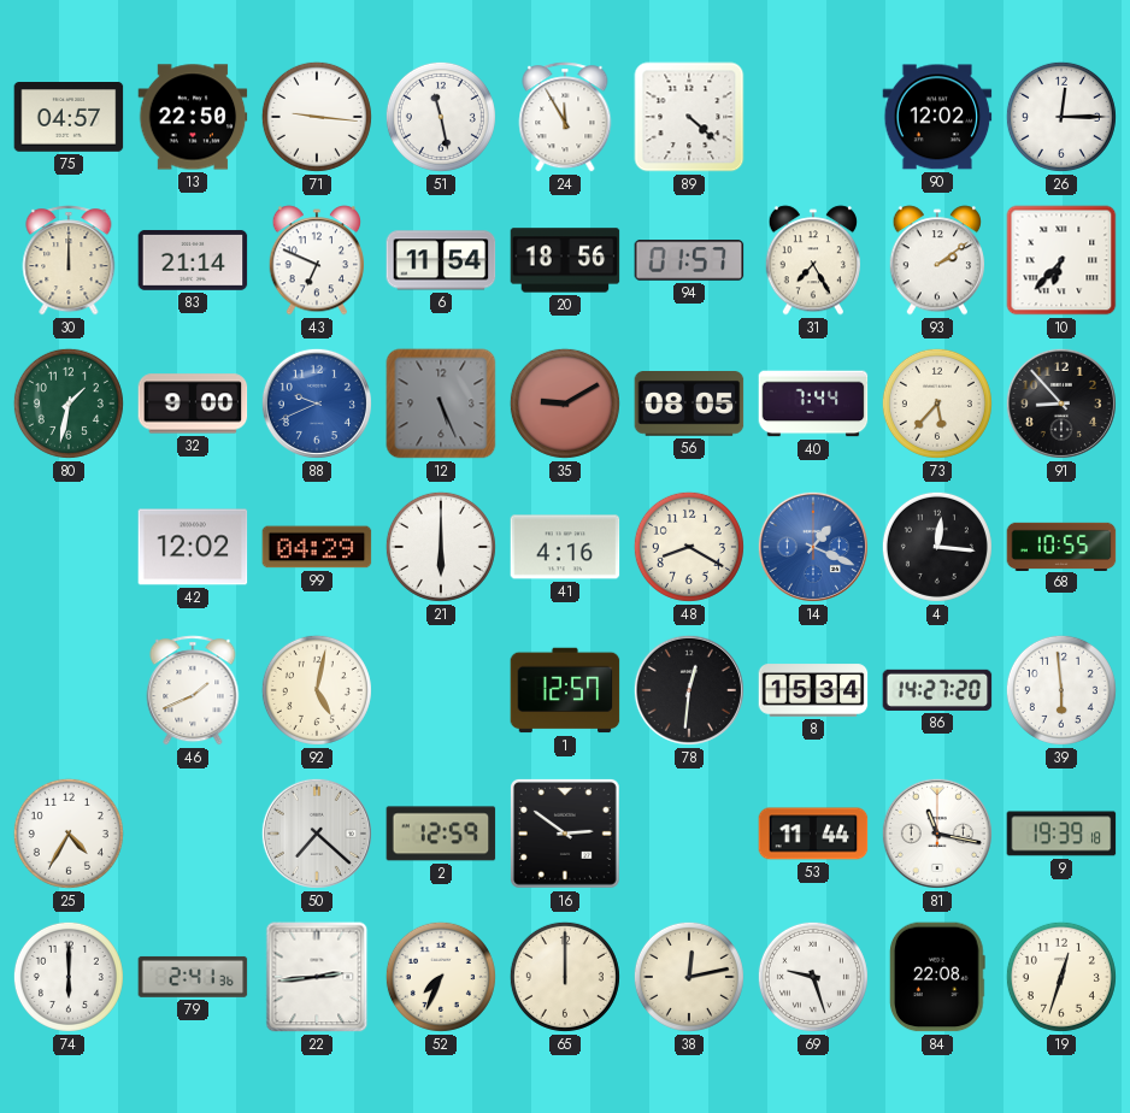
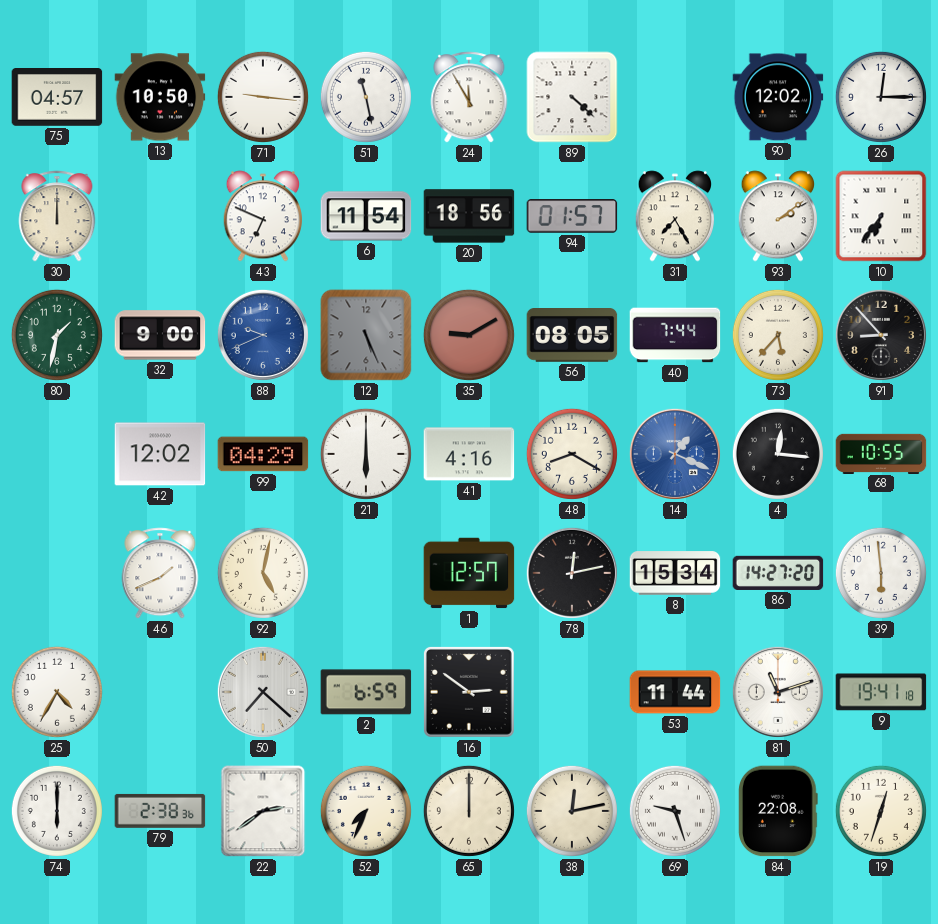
13: 22:50 -> 10:50
83: 21:14 -> none
10: 6:37 -> 6:36
78: 12:31 -> 12:13
2: 12:59 -> 6:59
81: 11:17 -> 11:12
9: 19:39 -> 19:41
79: 2:41 -> 2:38
22: 2:44 -> 2:39
